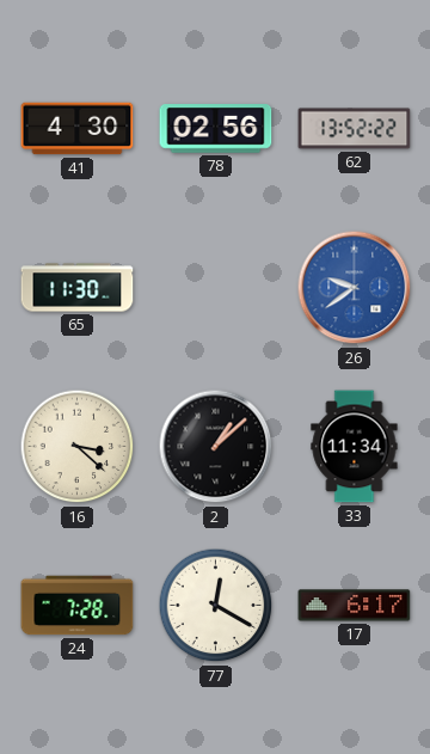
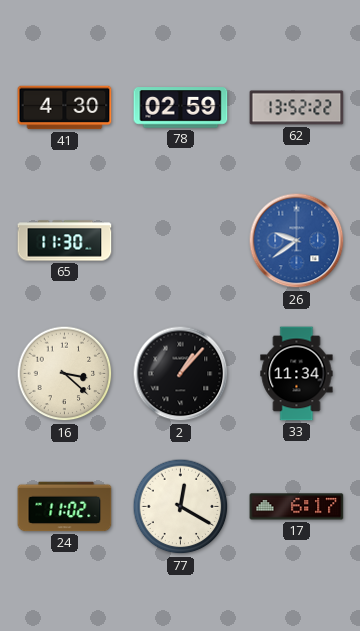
78: 02:56 -> 02:59
2: 1:08 -> 1:07
24: 7:28 -> 11:02
